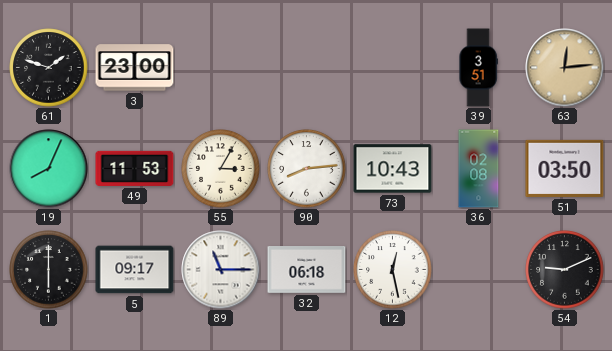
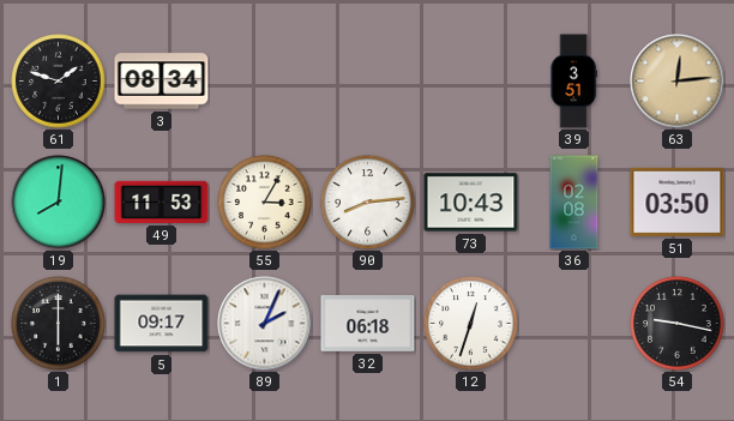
3: 23:00 -> 08:34
19: 8:04 -> 8:01
89: 11:15 -> 2:04
12: 12:28 -> 12:33
54: 9:11 -> 9:17
